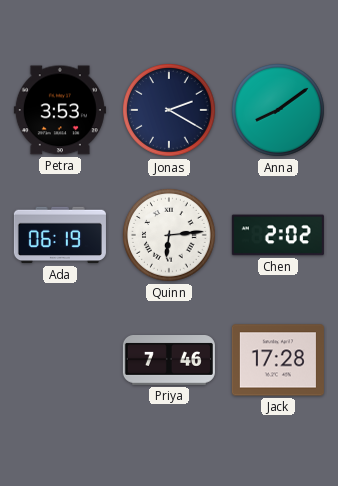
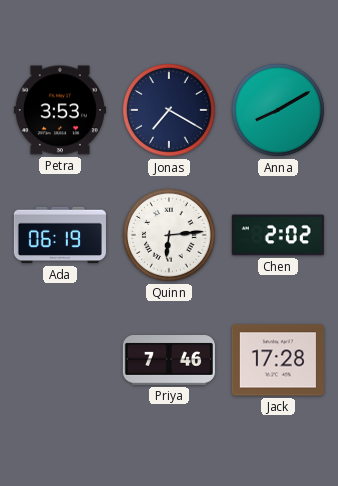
Jonas: 2:20 -> 7:20
Anna: 8:09 -> 8:10
